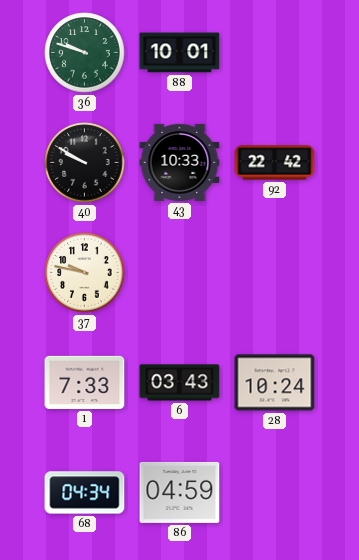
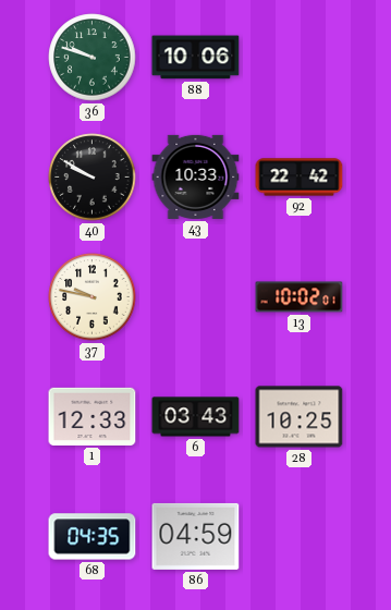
88: 10:01 -> 10:06
13: none -> 10:02
1: 7:33 -> 12:33
28: 10:24 -> 10:25
68: 04:34 -> 04:35
